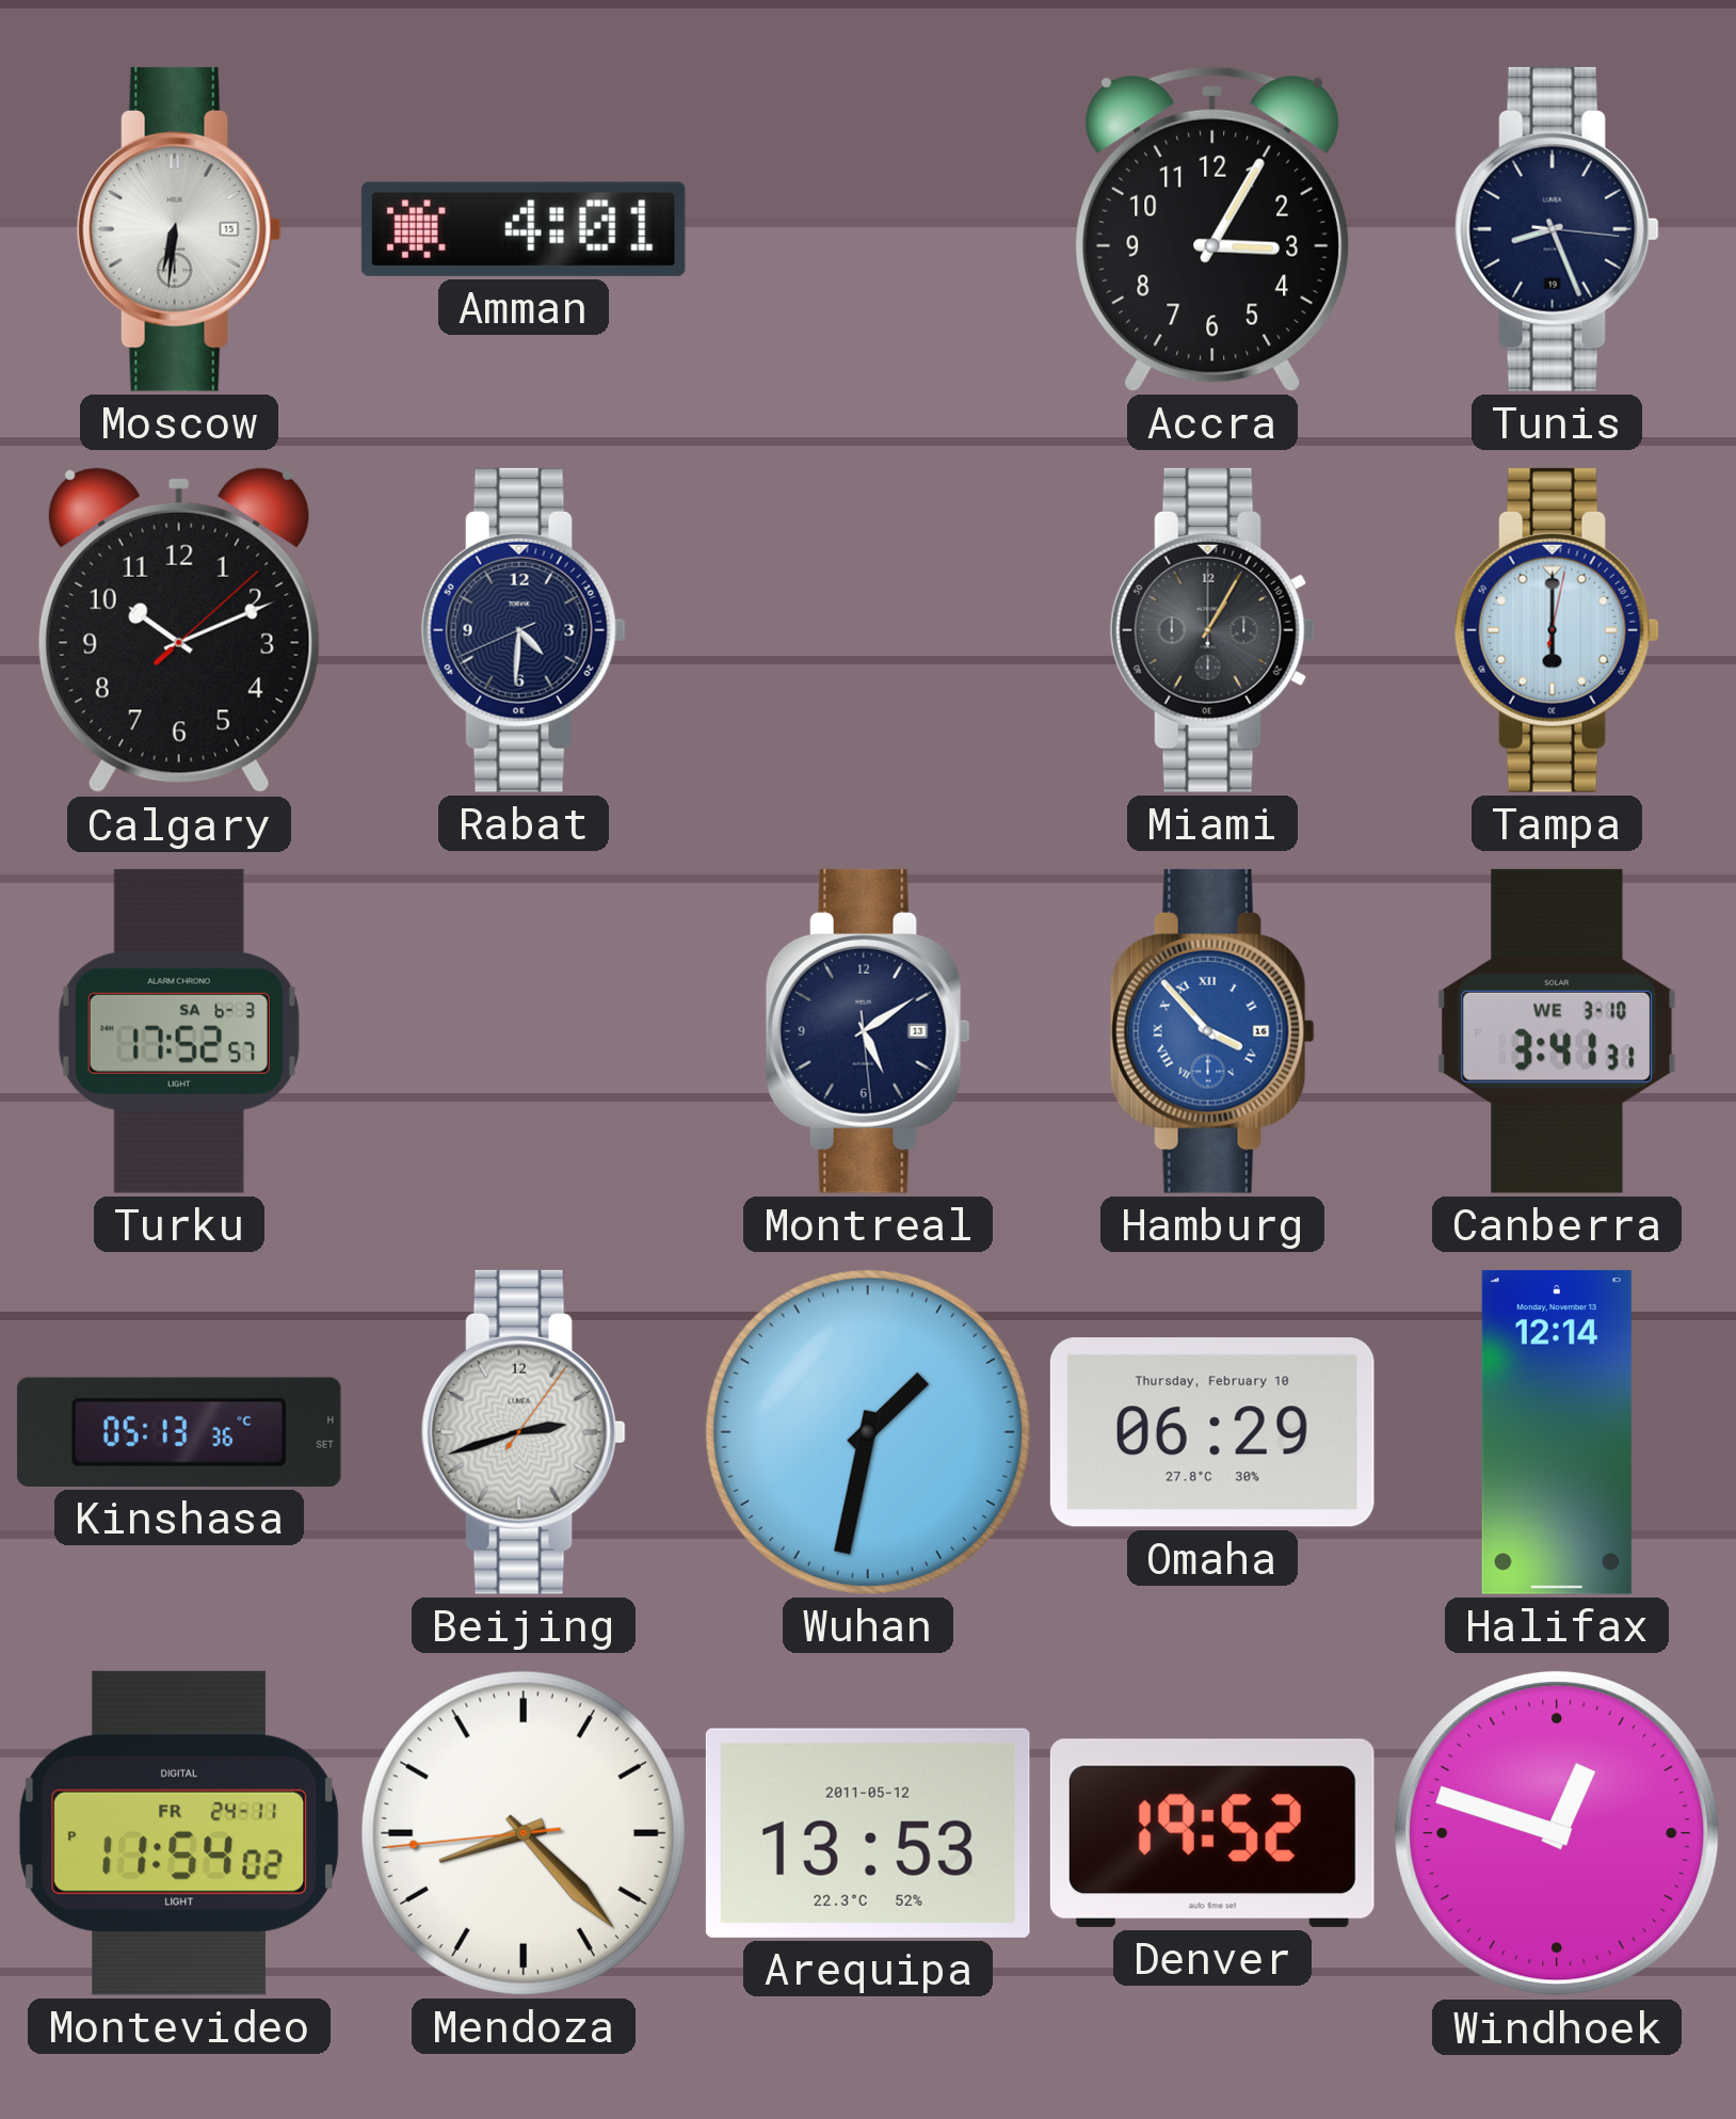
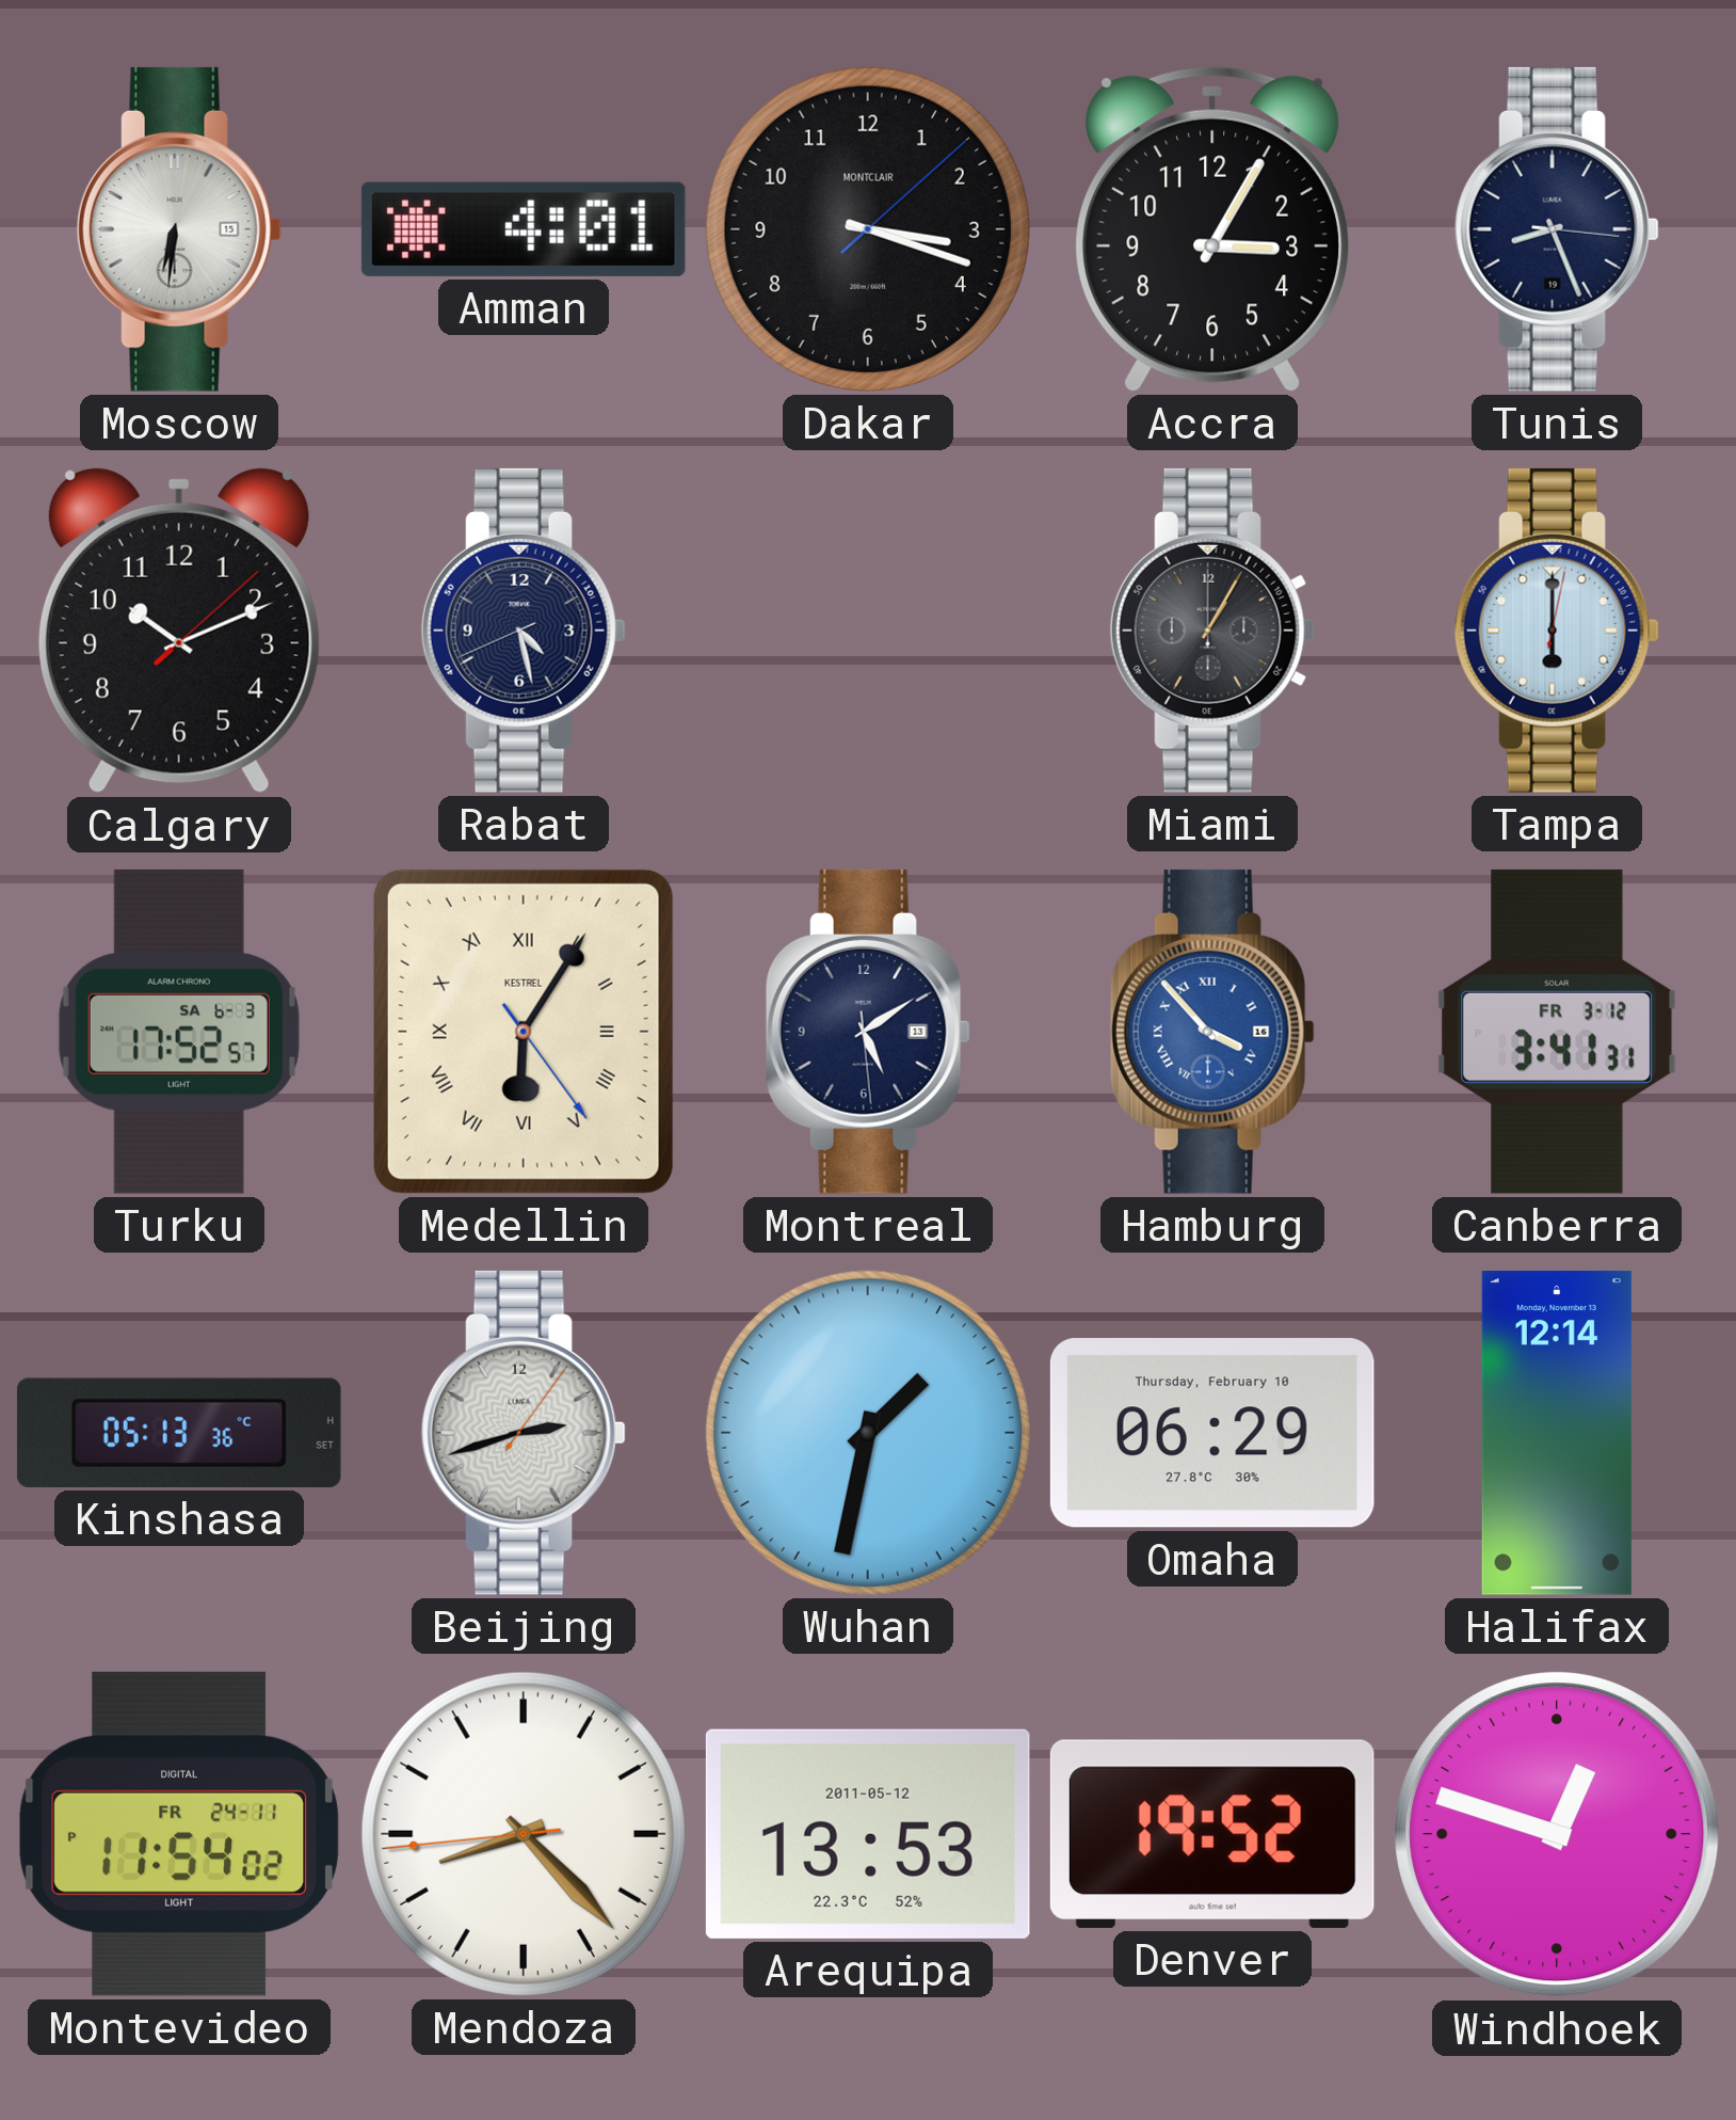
Dakar: none -> 3:18
Rabat: 4:30 -> 4:27
Medellin: none -> 6:05
Canberra date: WE 3-10 -> FR 3-12
